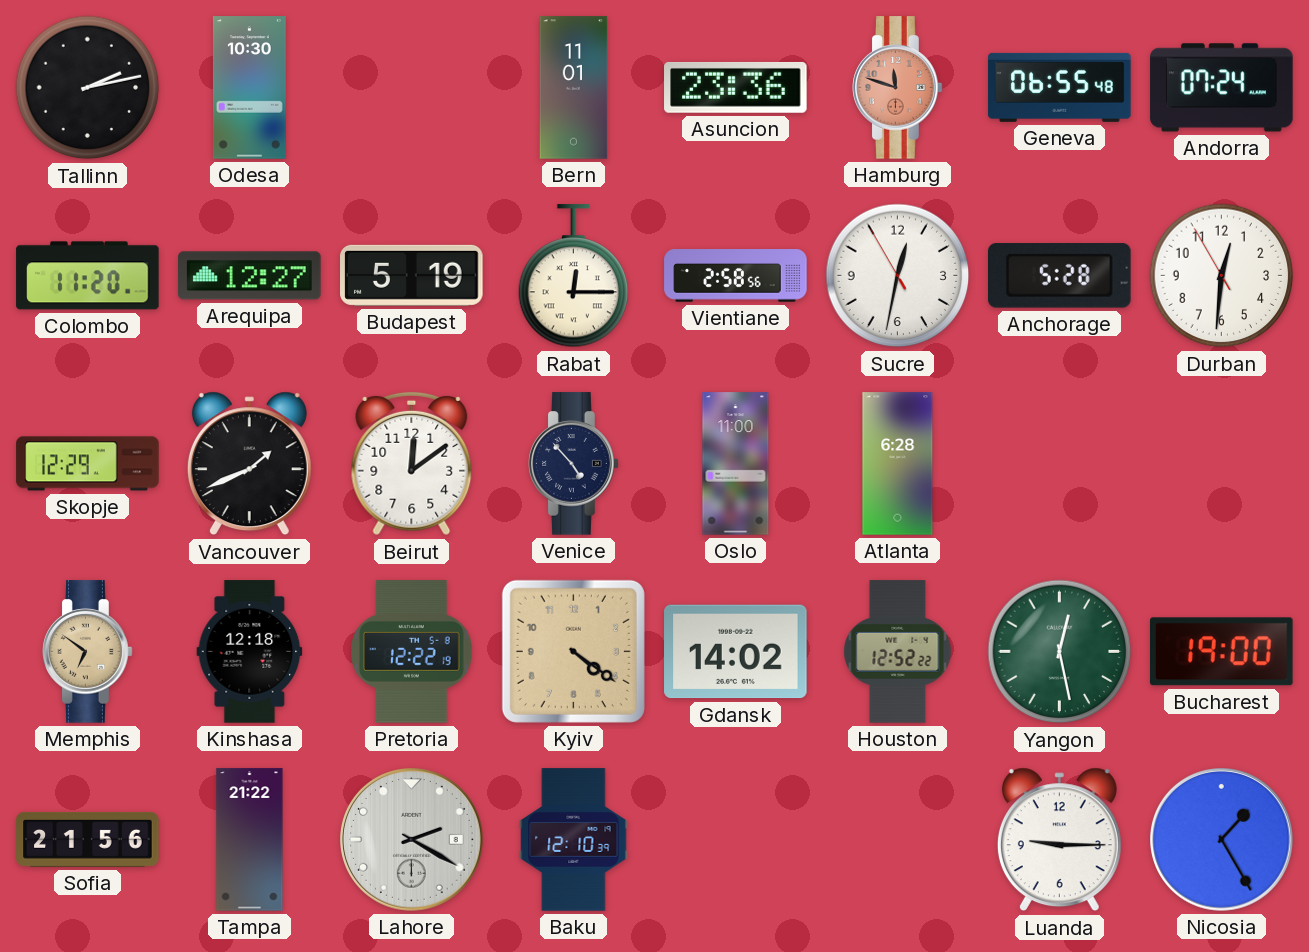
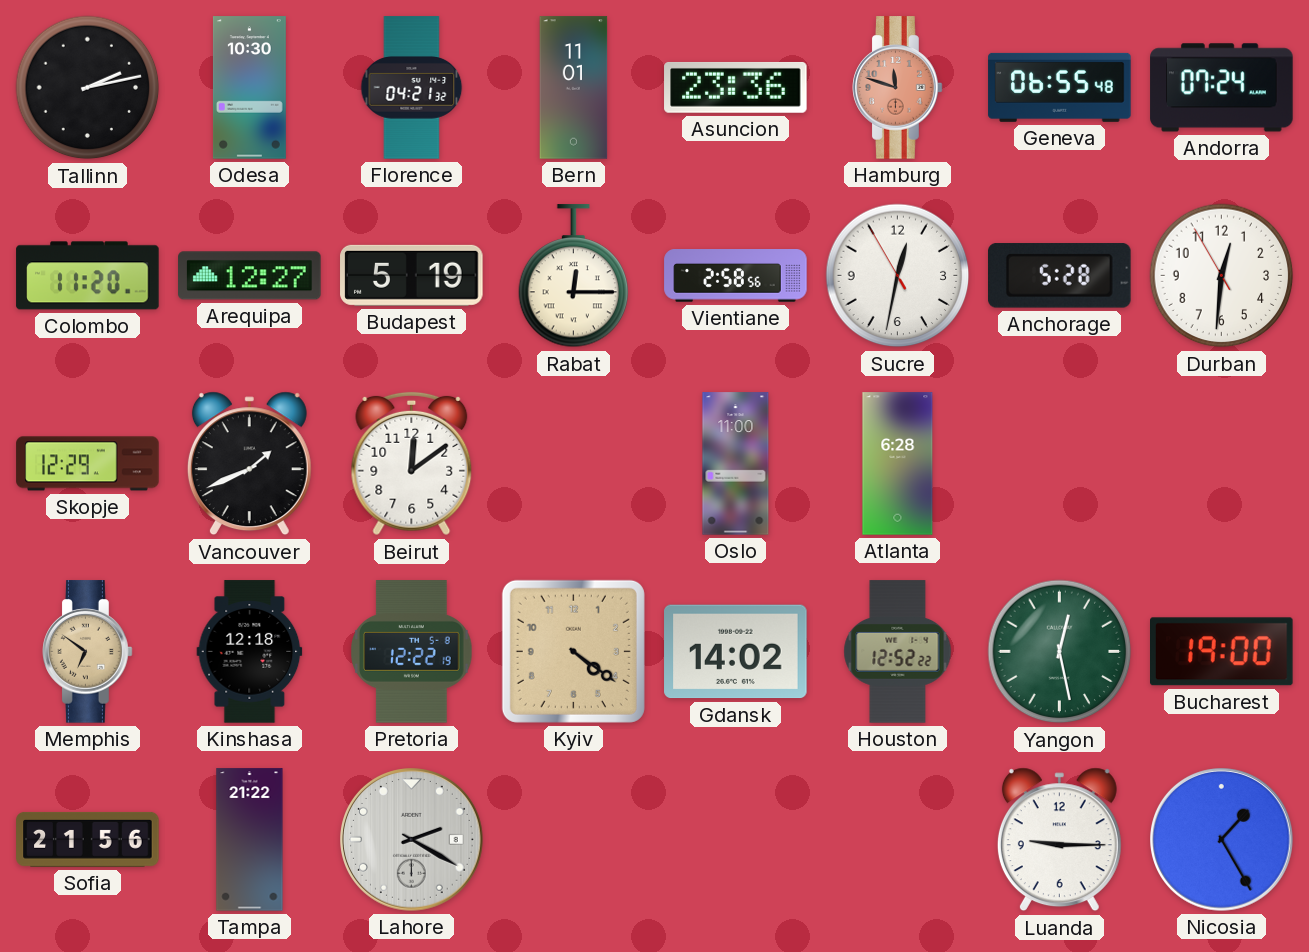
Florence: none -> 04:21
Venice: 4:53 -> none
Baku: 12:10 -> none
